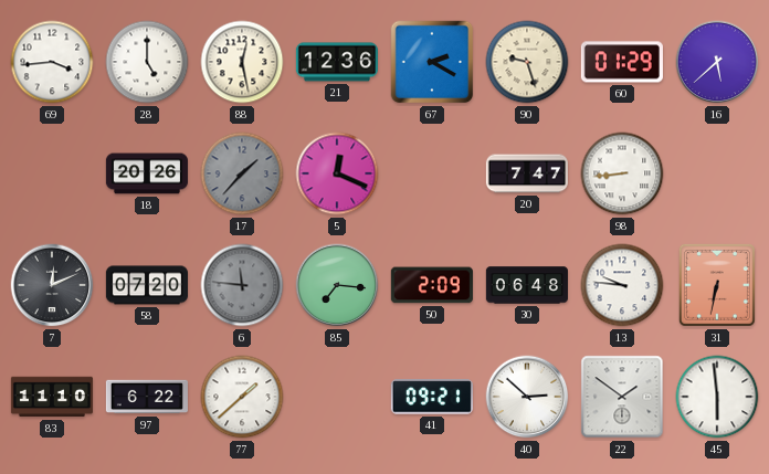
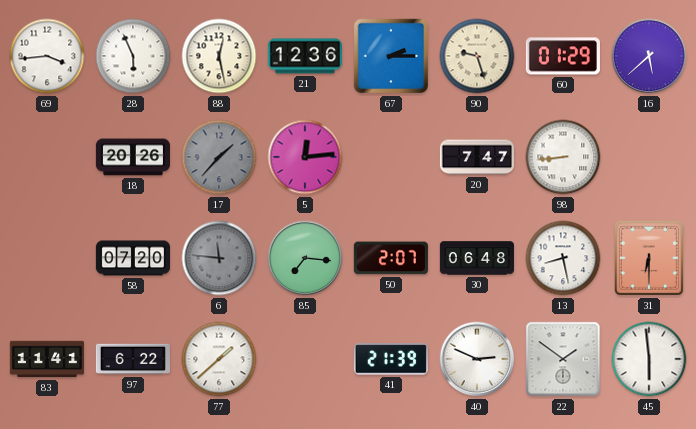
28: 5:00 -> 5:56
67: 2:20 -> 2:15
5: 12:19 -> 12:14
7: 12:11 -> none
50: 2:09 -> 2:07
13: 9:46 -> 8:28
31: 6:32 -> 6:30
83: 11:10 -> 11:41
41: 09:21 -> 21:39
40: 2:52 -> 2:49
